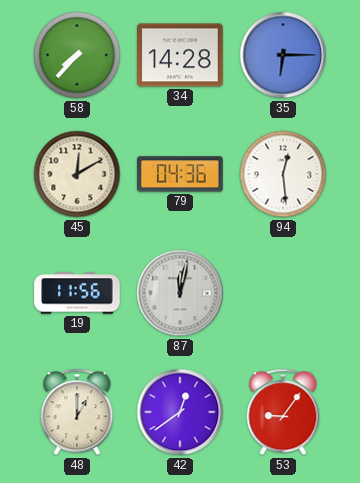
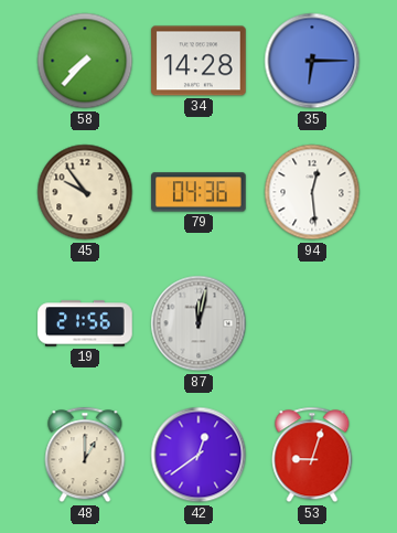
45: 12:10 -> 9:54
19: 11:56 -> 21:56
53: 9:06 -> 9:03
